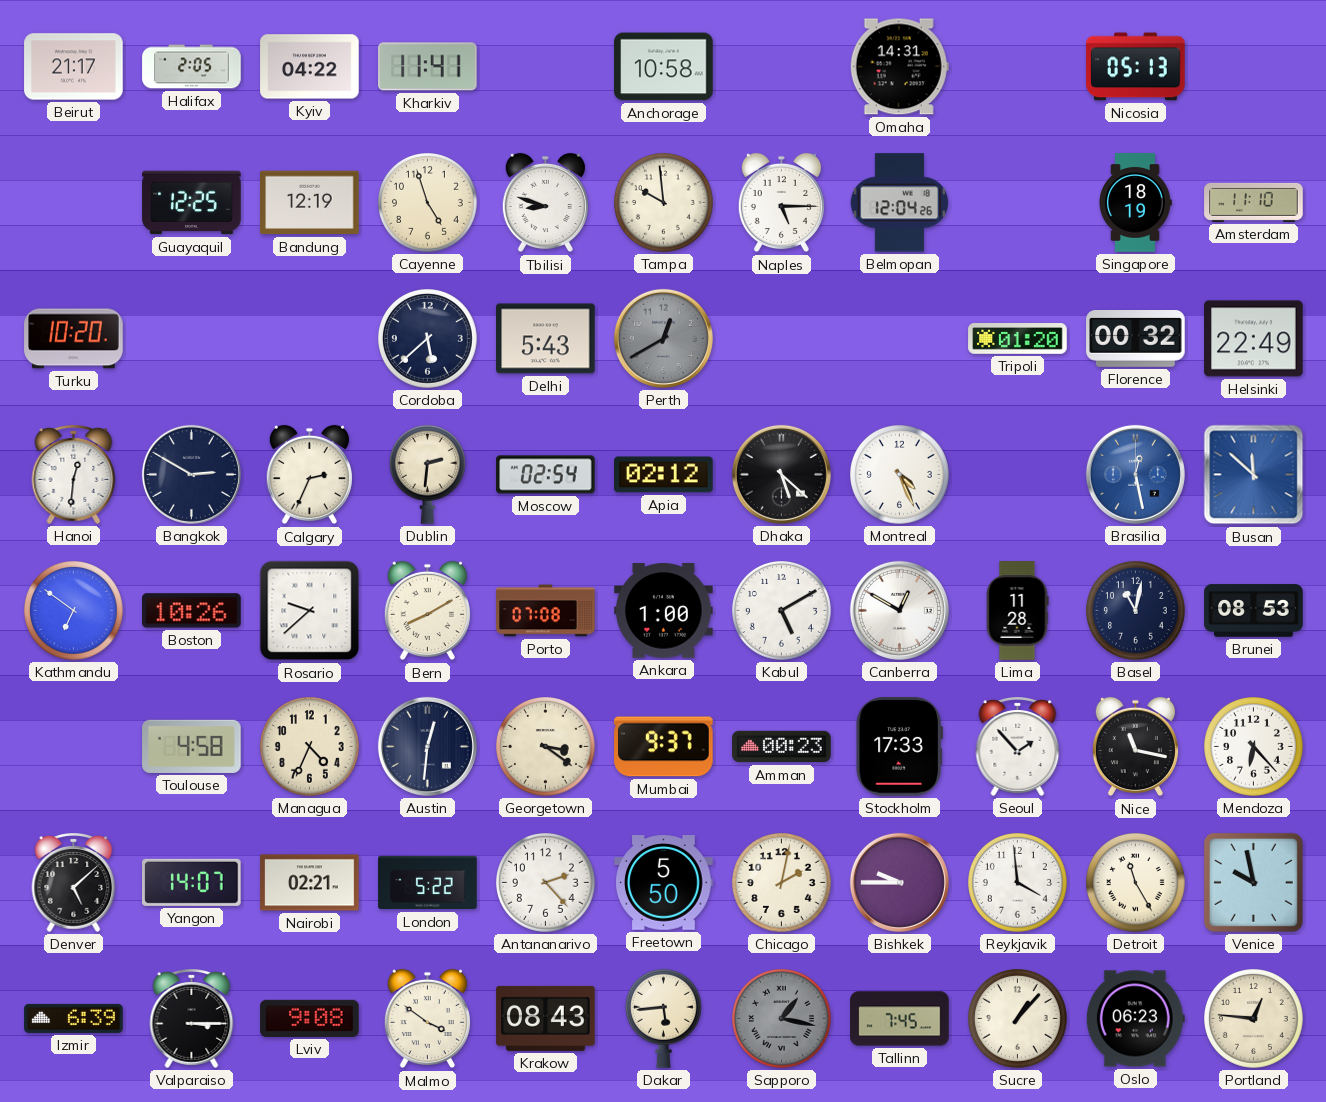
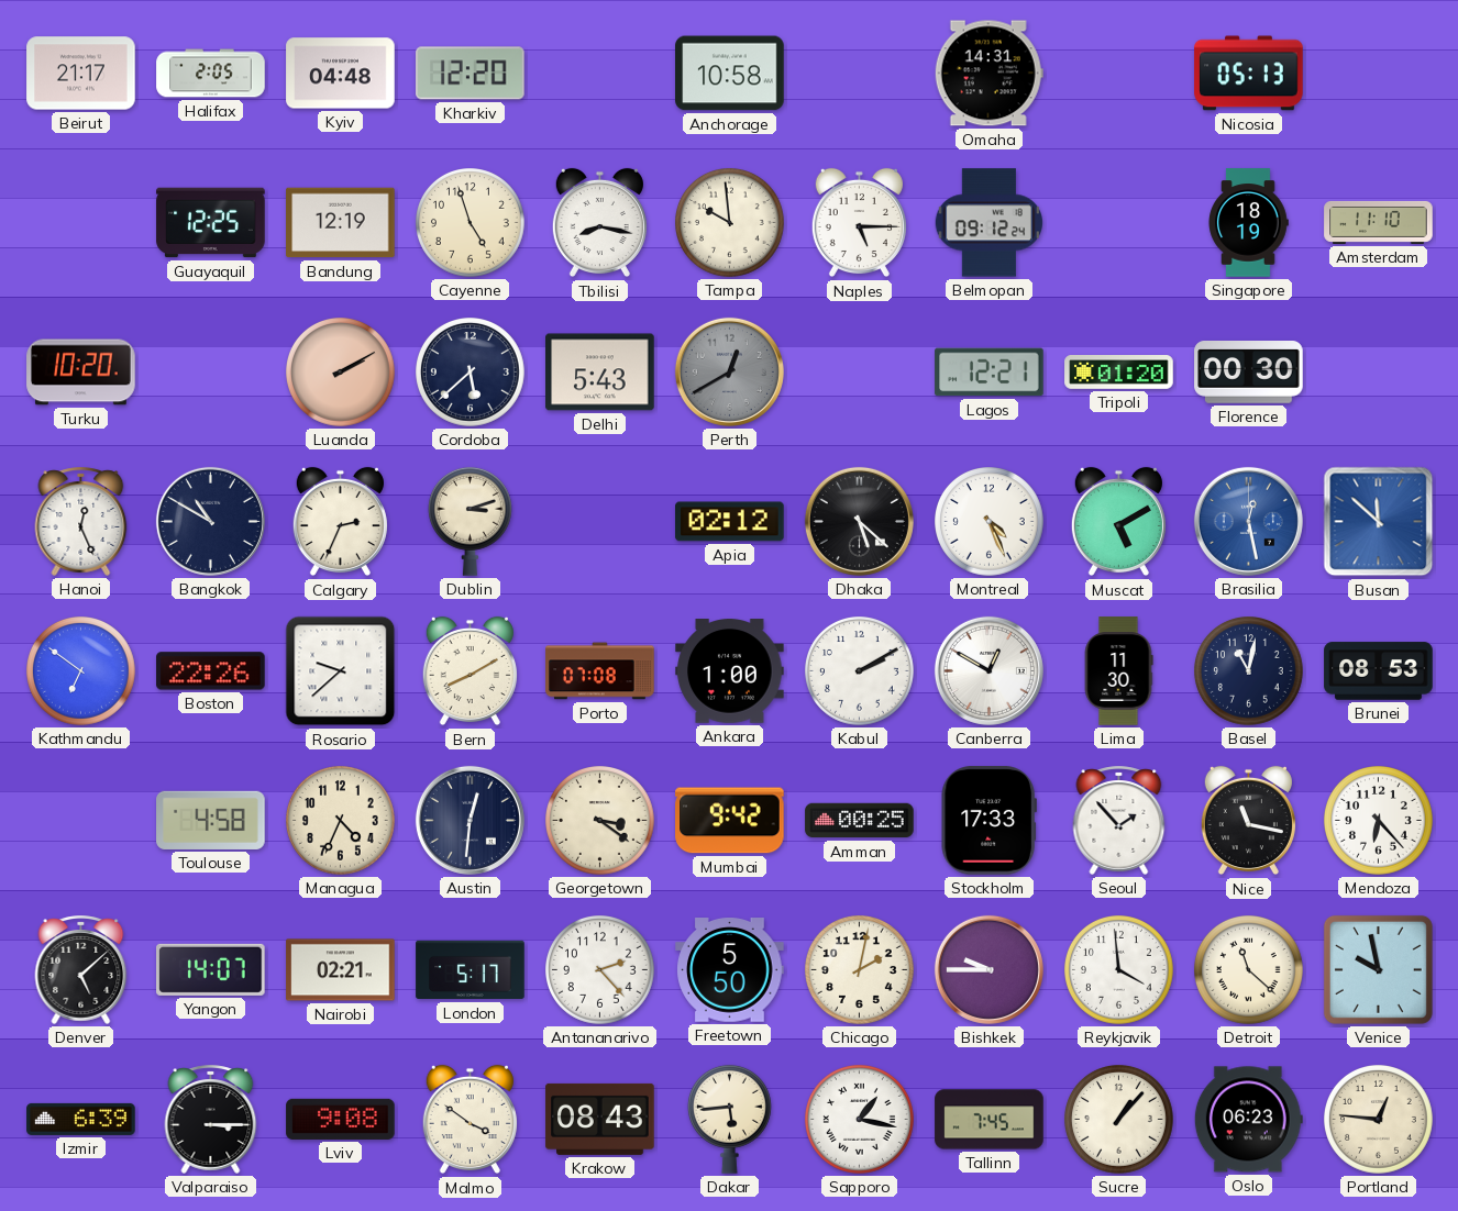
Kyiv: 04:22 -> 04:48
Kharkiv: 11:41 -> 12:20
Tbilisi: 8:48 -> 8:17
Belmopan: 12:04 -> 09:12
Luanda: none -> 2:10
Lagos: none -> 12:21
Florence: 00:32 -> 00:30
Helsinki: 22:49 -> none
Hanoi: 12:31 -> 12:26
Bangkok: 2:50 -> 10:50
Dublin: 2:31 -> 3:12
Moscow: 02:54 -> none
Muscat: none -> 5:10
Boston: 10:26 -> 22:26
Kabul: 5:10 -> 2:10
Lima: 11:28 -> 11:30
Mumbai: 9:37 -> 9:42
Amman: 00:23 -> 00:25
London: 5:22 -> 5:17
Detroit: 11:25 -> 11:22
Sapporo dial: grey -> white
